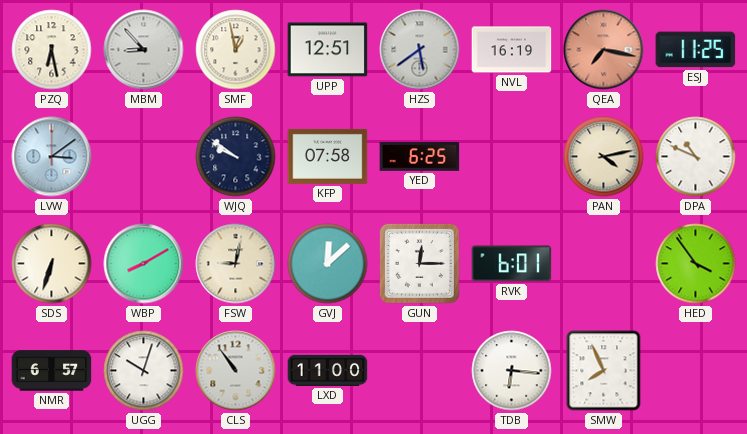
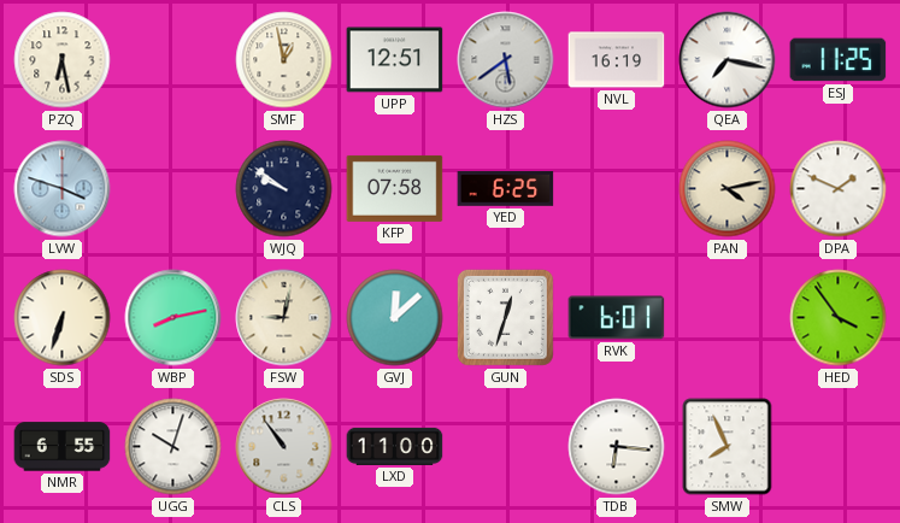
MBM: 8:53 -> none
QEA dial: salmon -> white
LVW: 3:09 -> 3:48
DPA: 10:49 -> 1:49
WBP: 8:10 -> 8:13
GUN: 12:15 -> 12:33
NMR: 6:57 -> 6:55
